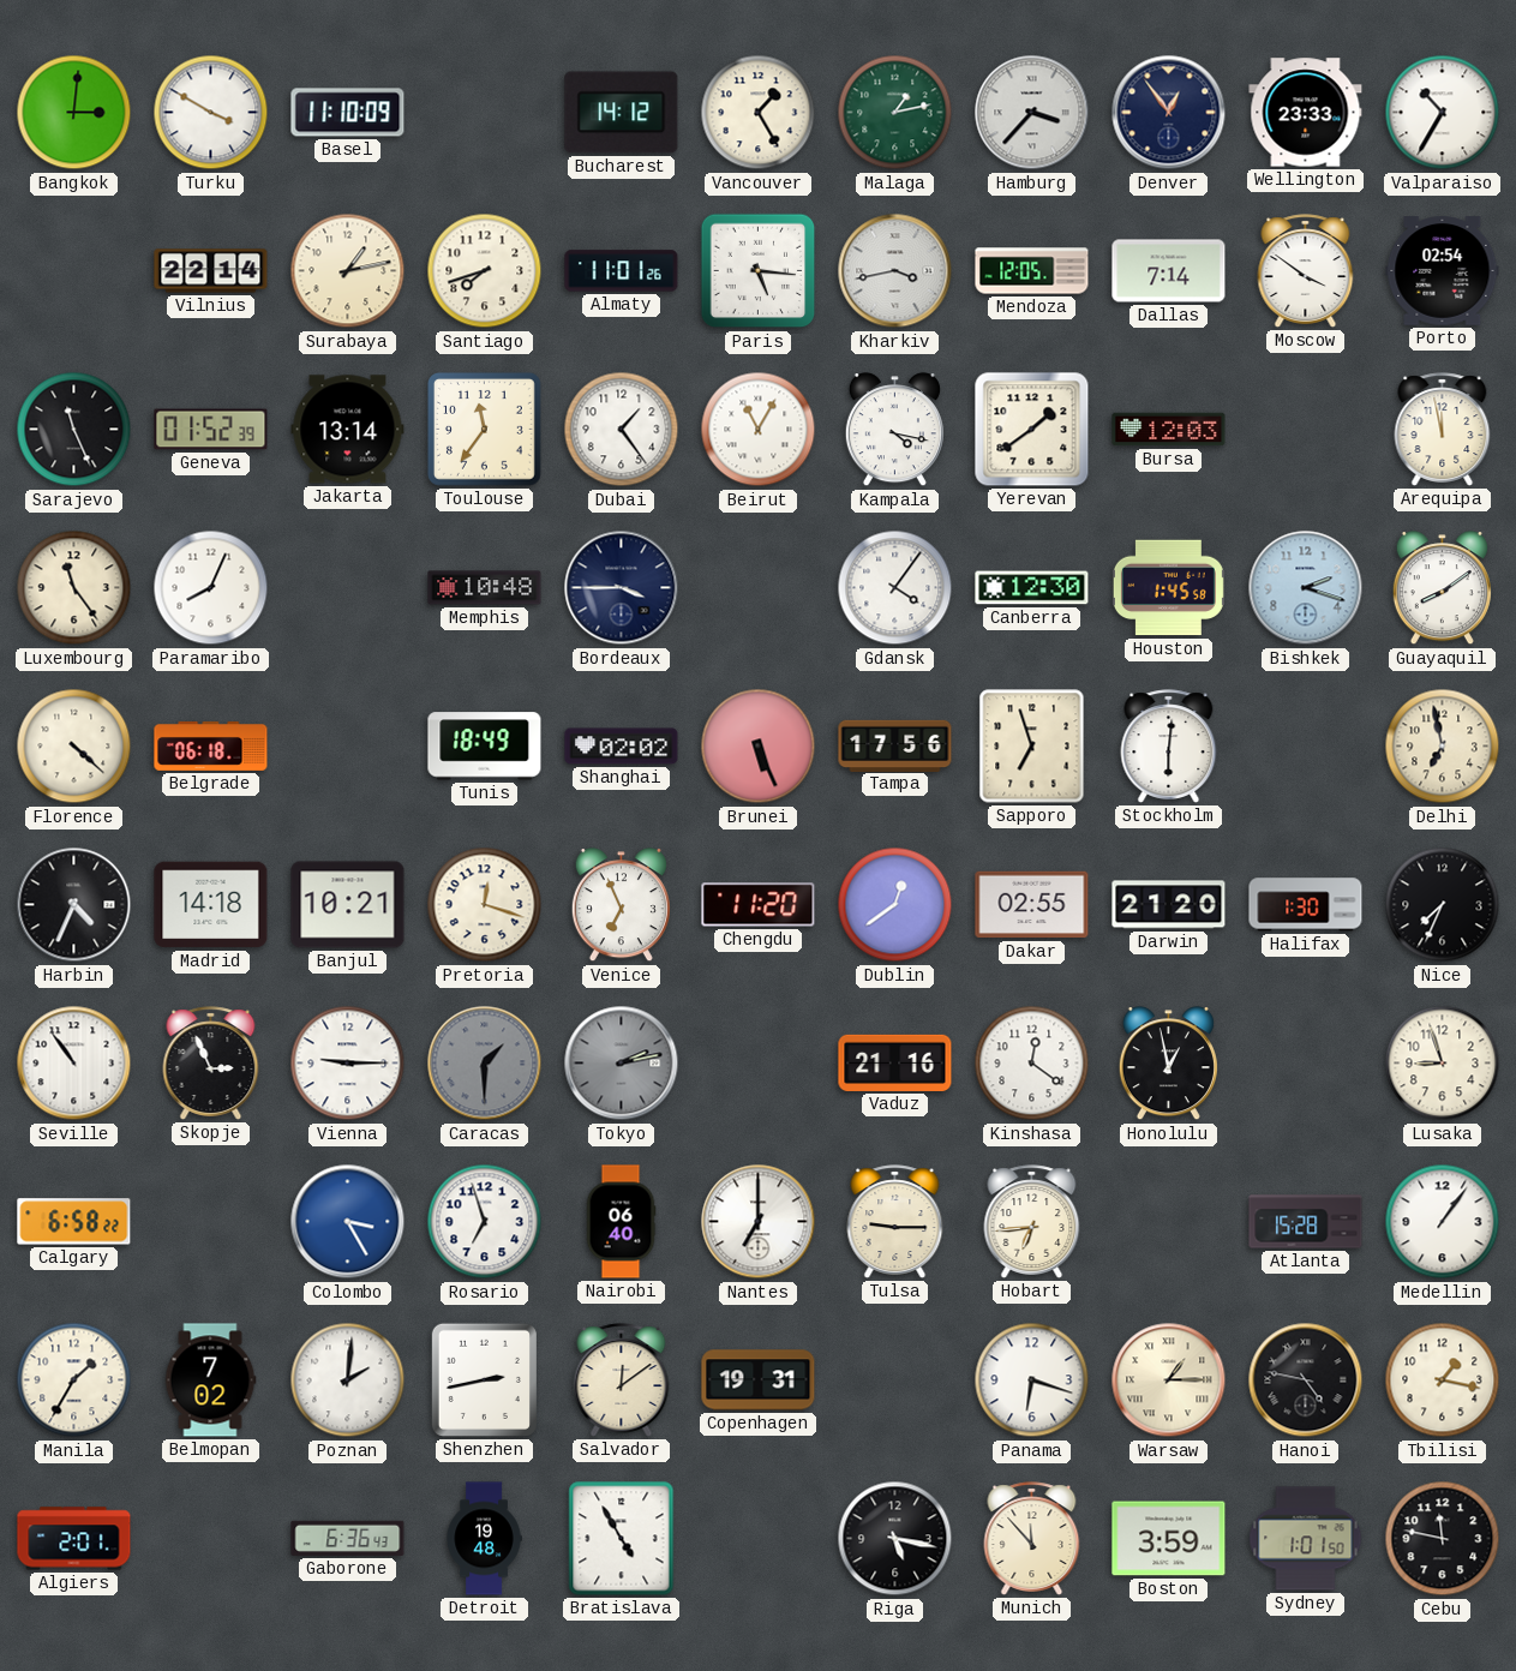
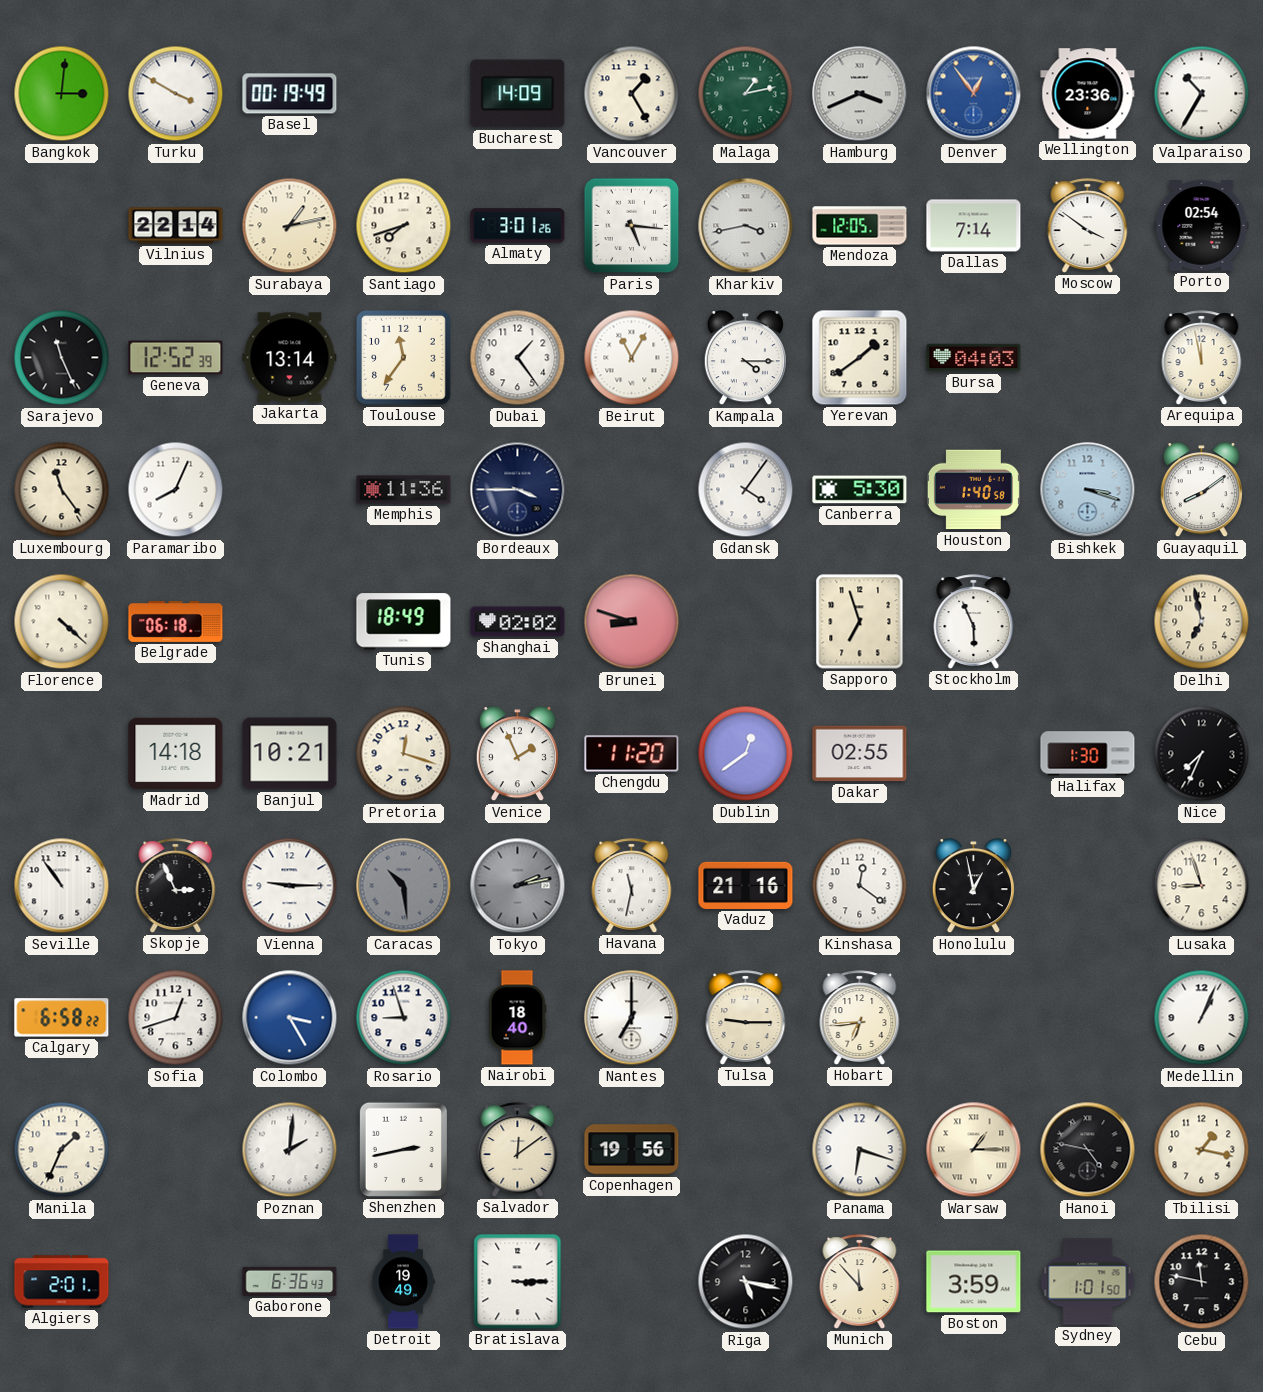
Basel: 11:10 -> 00:19
Bucharest: 14:12 -> 14:09
Hamburg: 3:37 -> 3:41
Denver dial: navy -> blue
Wellington: 23:33 -> 23:36
Almaty: 11:01 -> 3:01
Geneva: 01:52 -> 12:52
Kampala: 4:17 -> 4:15
Bursa: 12:03 -> 04:03
Memphis: 10:48 -> 11:36
Canberra: 12:30 -> 5:30
Houston: 1:45 -> 1:40
Bishkek: 2:18 -> 3:18
Brunei: 5:26 -> 8:48
Tampa: 17:56 -> none
Stockholm: 6:01 -> 5:56
Harbin: 4:34 -> none
Venice: 6:56 -> 1:56
Darwin: 21:20 -> none
Caracas: 1:30 -> 10:29
Havana: none -> 11:32
Sofia: none -> 12:42
Rosario: 6:57 -> 8:57
Nairobi: 06:40 -> 18:40
Atlanta: 15:28 -> none
Medellin: 1:06 -> 1:04
Manila: 1:35 -> 1:34
Belmopan: 7:02 -> none
Copenhagen: 19:31 -> 19:56
Detroit: 19:48 -> 19:49
Bratislava: 4:55 -> 3:15
